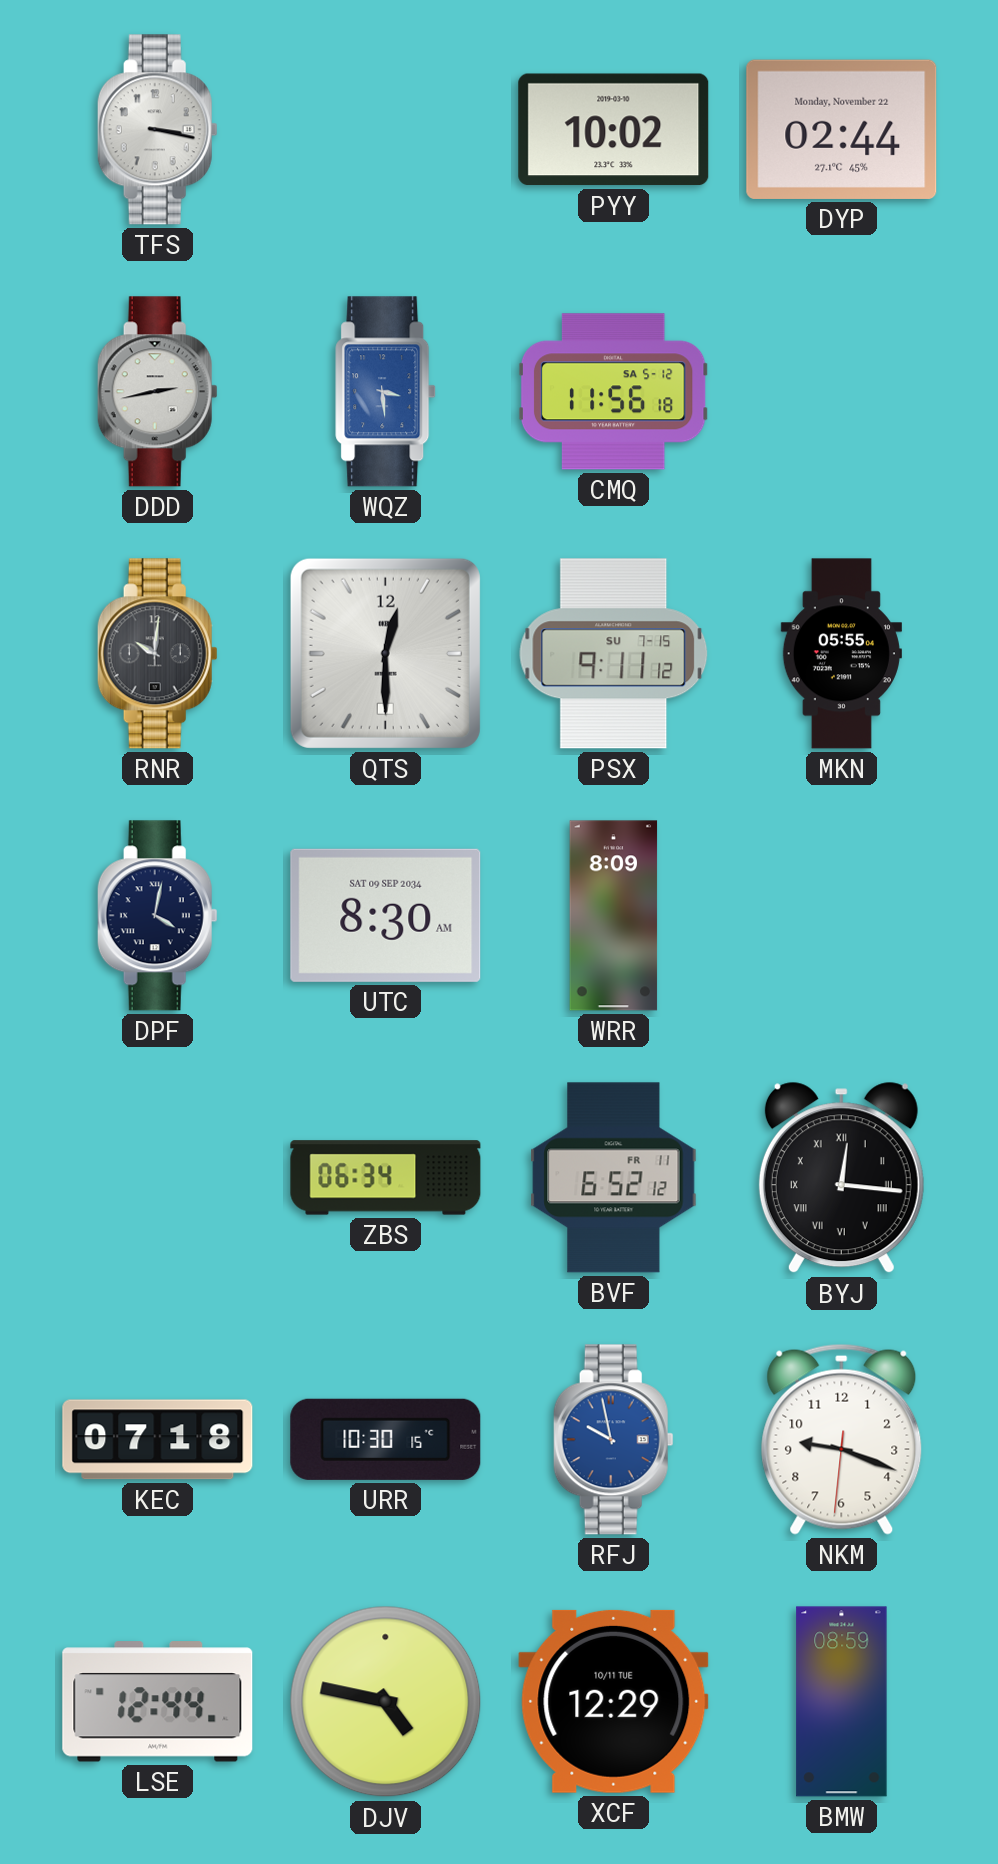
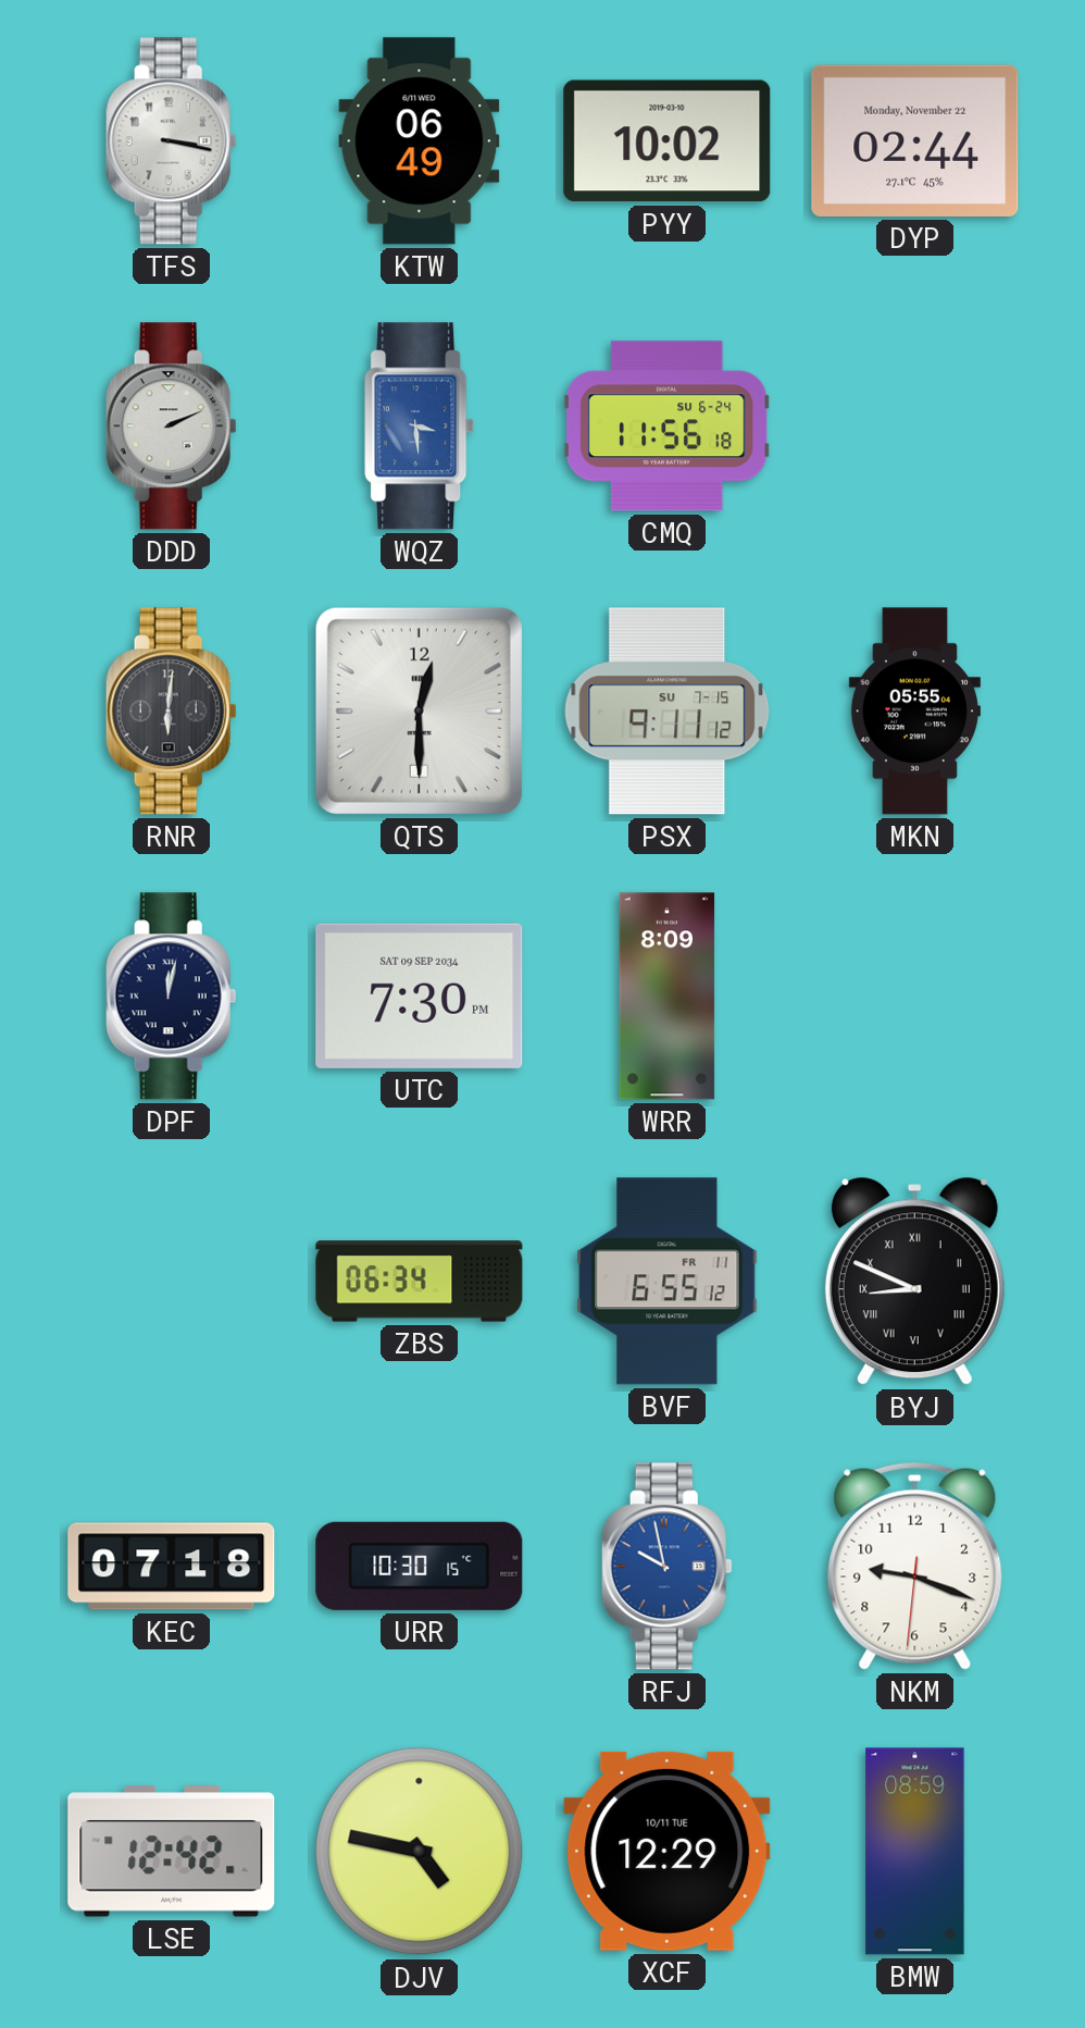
KTW: none -> 06:49
DDD: 2:43 -> 2:11
CMQ date: SA 5-12 -> SU 6-24
RNR: 10:01 -> 6:01
DPF: 4:02 -> 12:02
UTC: 8:30 -> 7:30
BVF: 6:52 -> 6:55
BYJ: 12:16 -> 8:49
LSE: 12:44 -> 12:42
